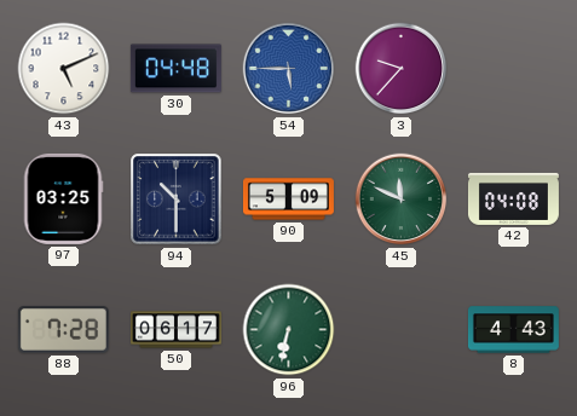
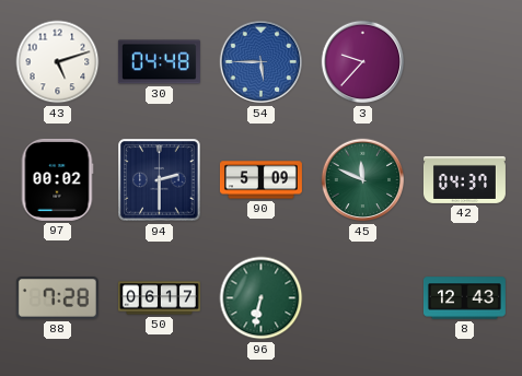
43: 5:11 -> 5:12
97: 03:25 -> 00:02
94: 10:30 -> 2:30
42: 04:08 -> 04:37
8: 4:43 -> 12:43
